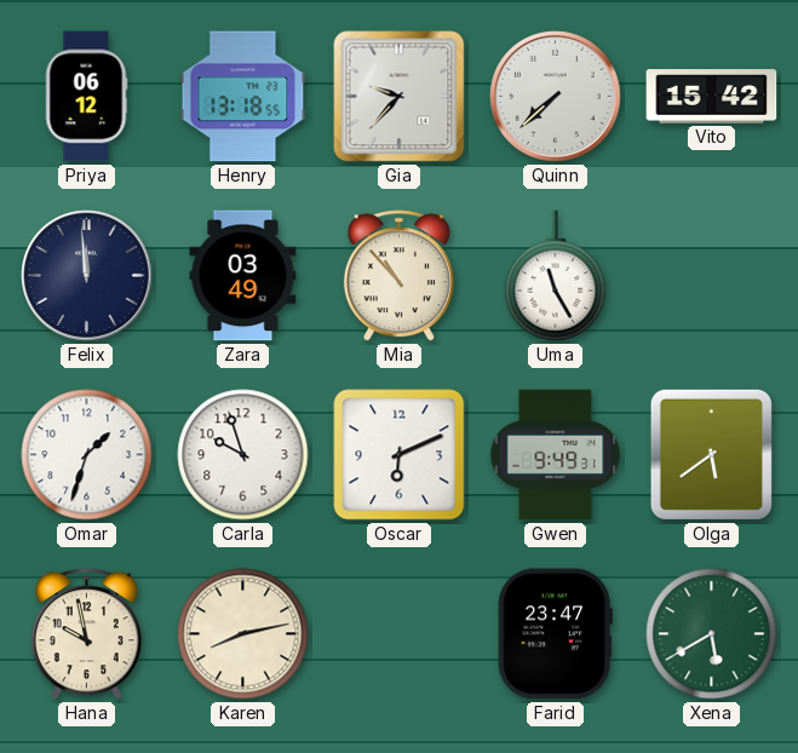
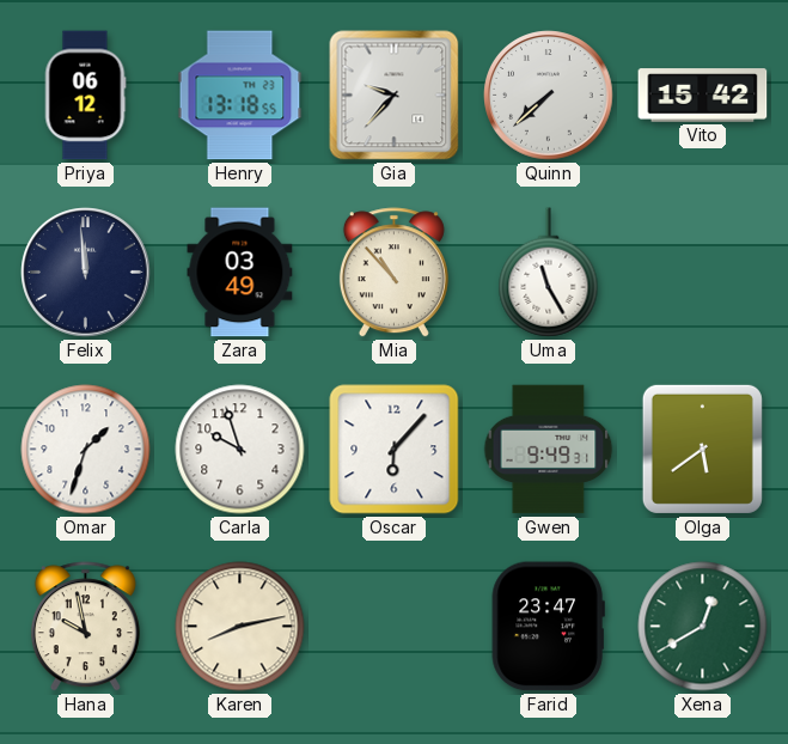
Oscar: 6:11 -> 6:07
Xena: 5:40 -> 12:40
